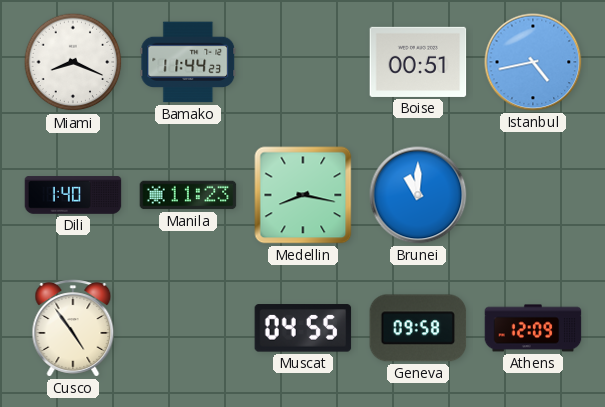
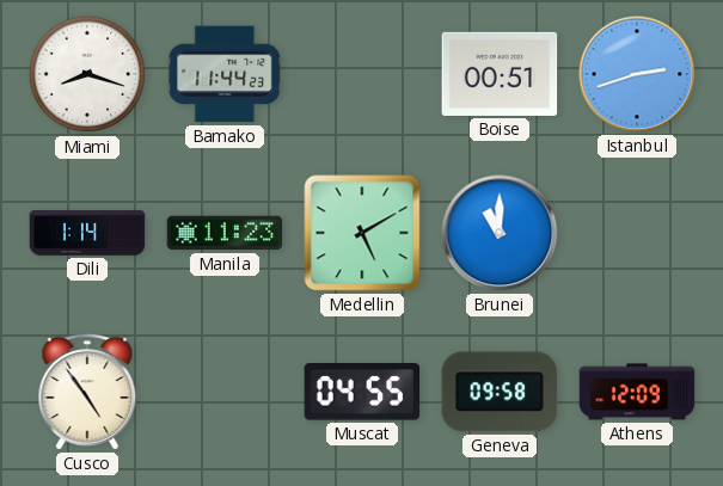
Miami: 8:19 -> 8:18
Istanbul: 4:43 -> 2:42
Dili: 1:40 -> 1:14
Medellin: 8:17 -> 5:10
